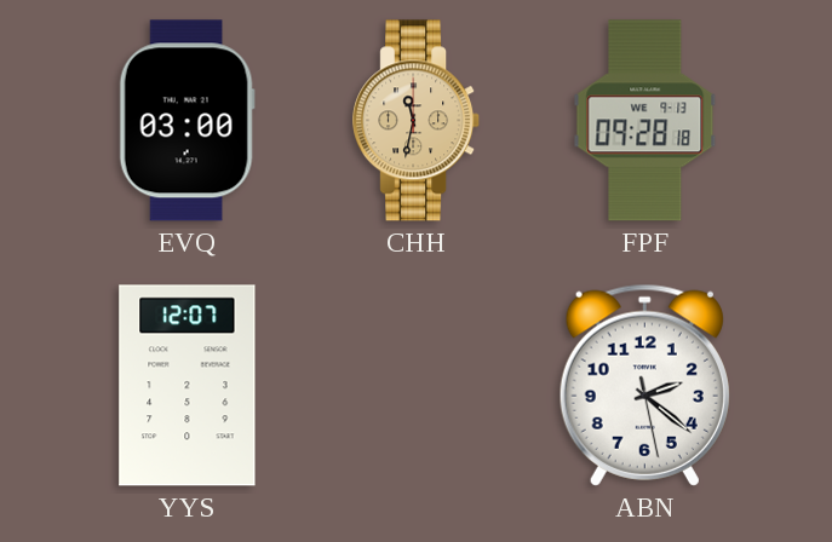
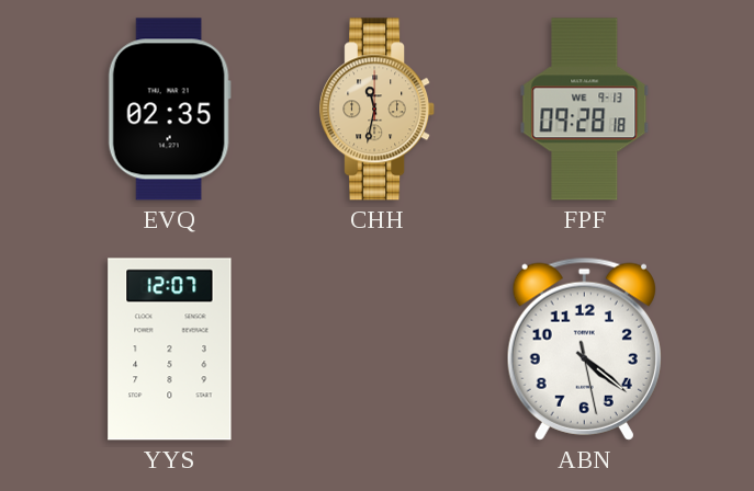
EVQ: 03:00 -> 02:35
ABN: 2:21 -> 4:21
